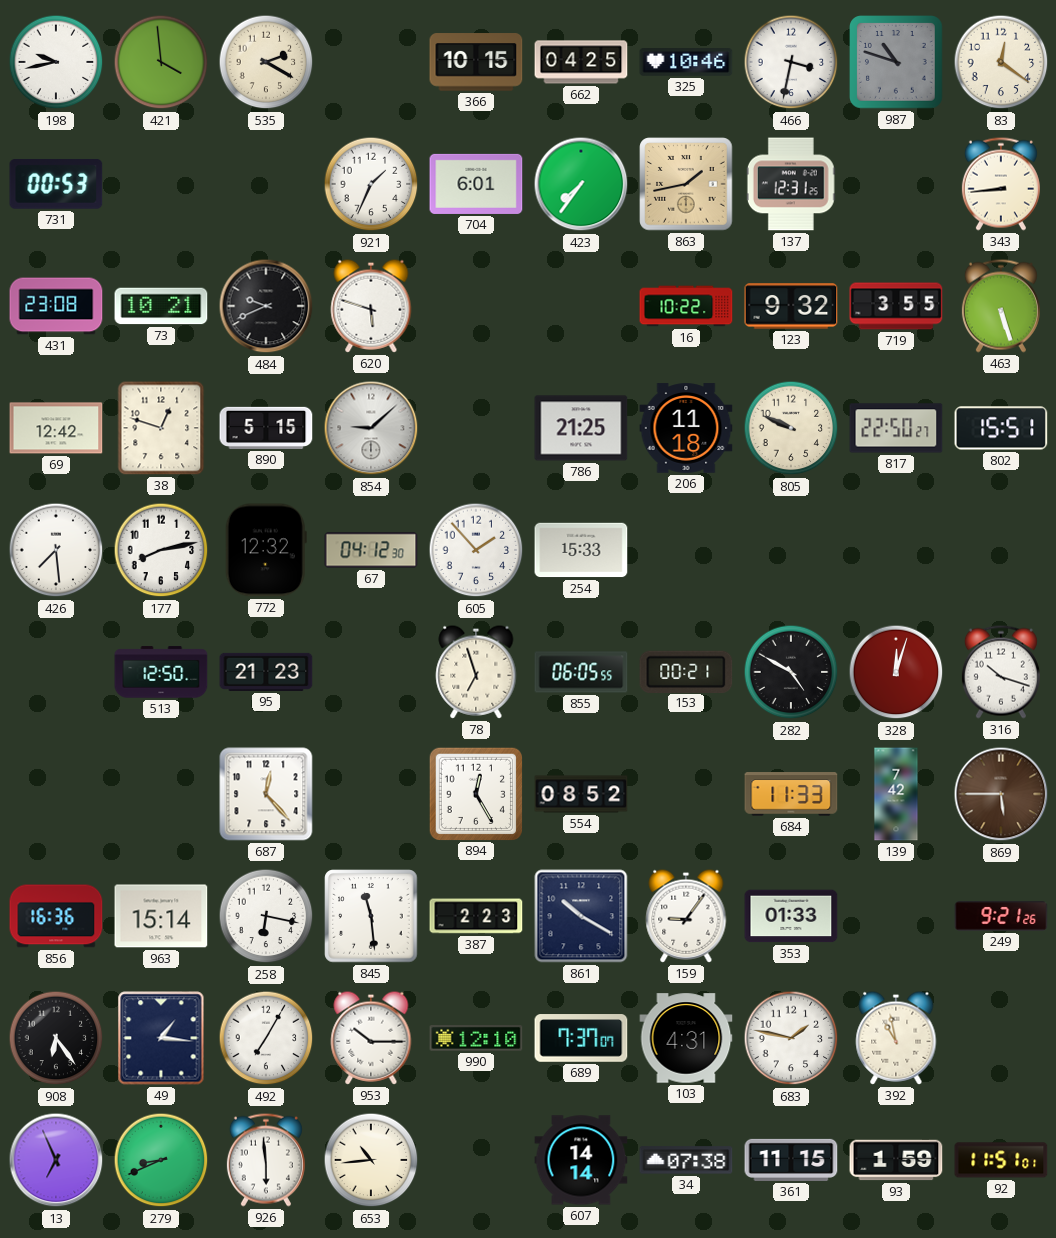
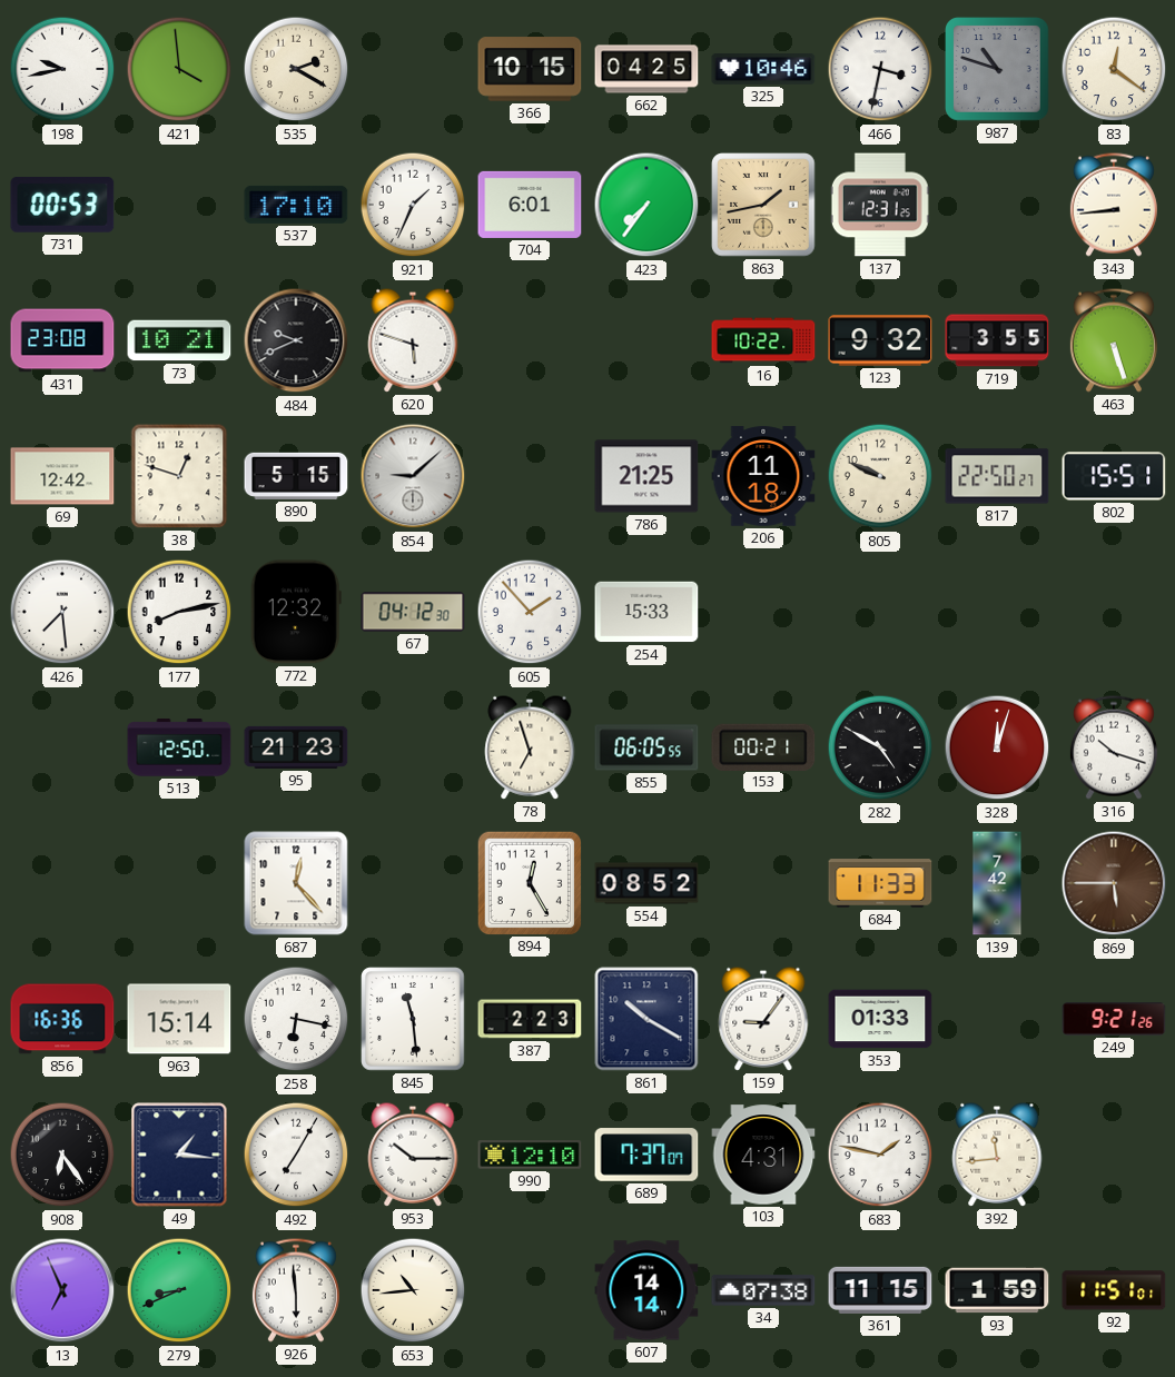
537: none -> 17:10
392: 10:58 -> 11:44
